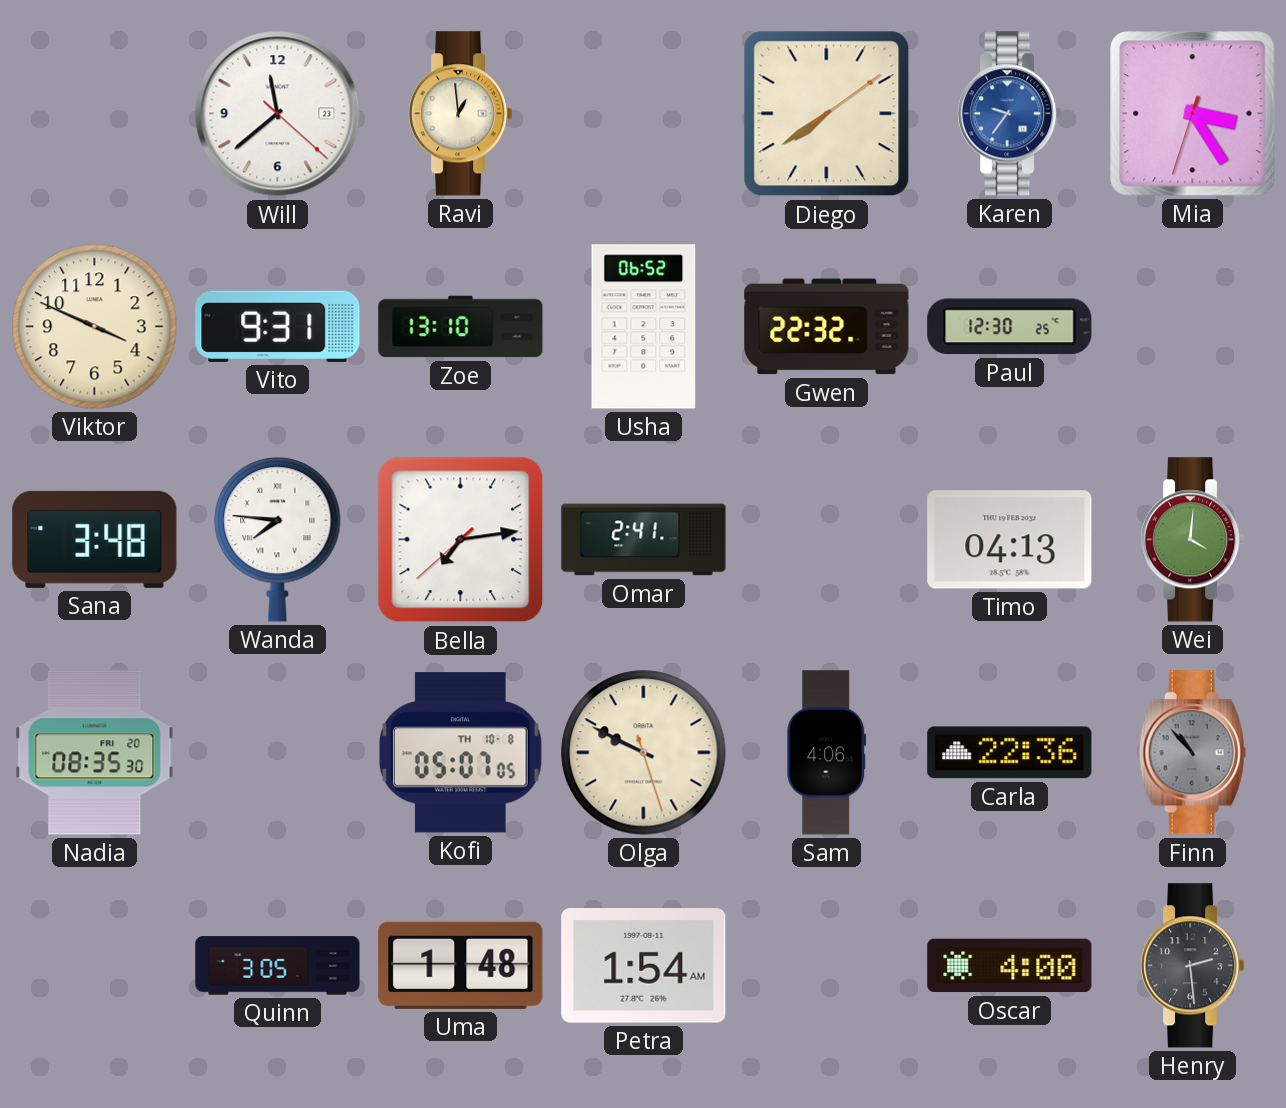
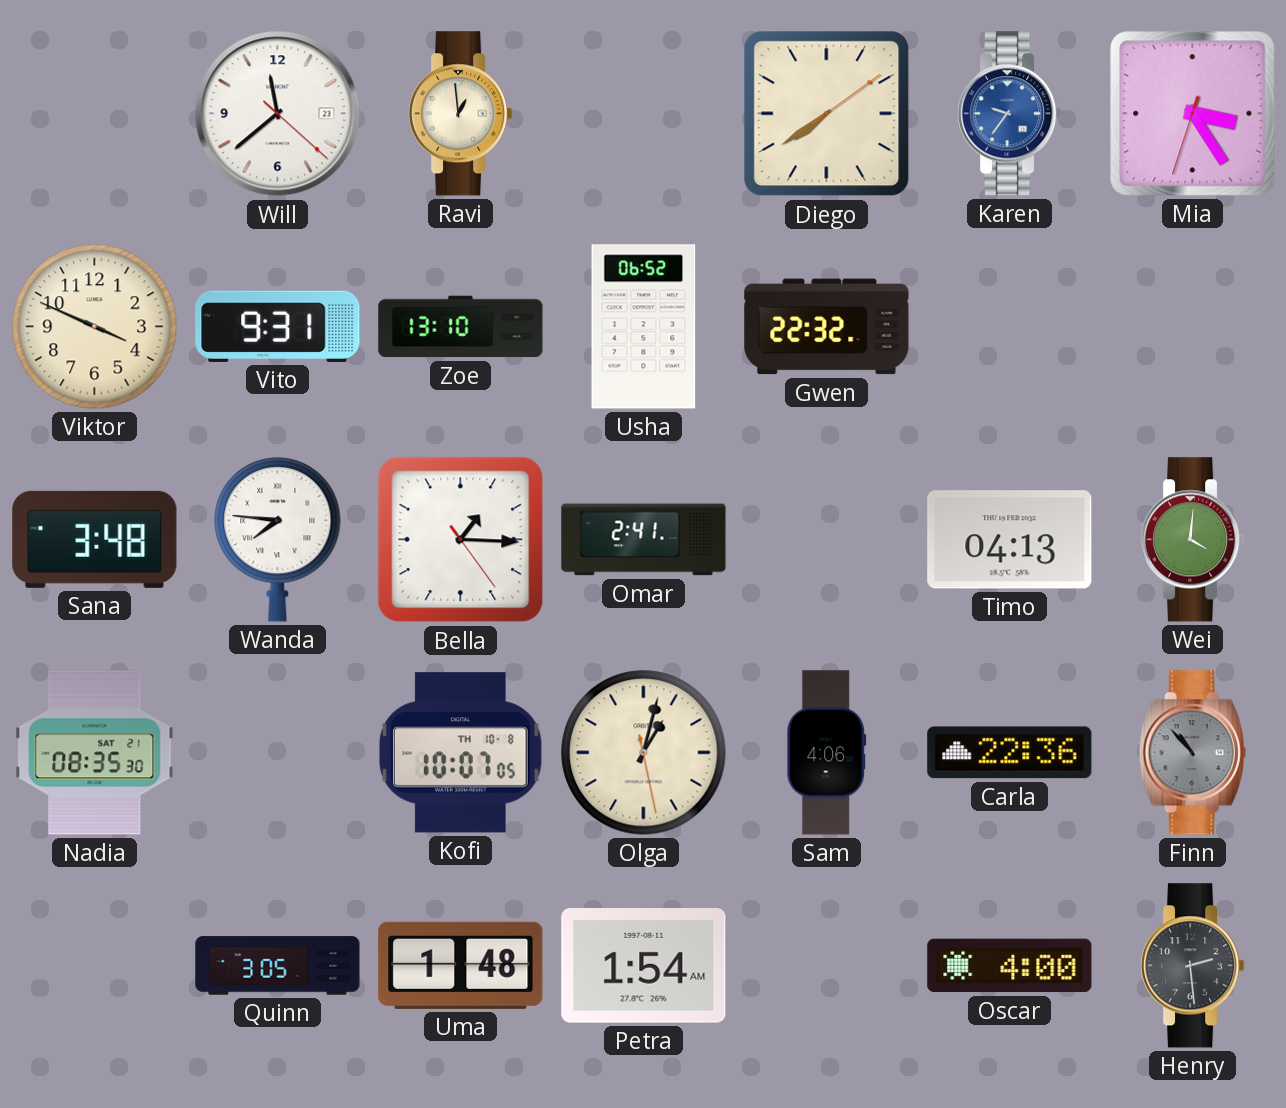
Paul: 12:30 -> none
Bella: 7:13 -> 1:15
Nadia date: FRI 20 -> SAT 21
Kofi: 05:07 -> 10:07
Olga: 9:49 -> 1:02
